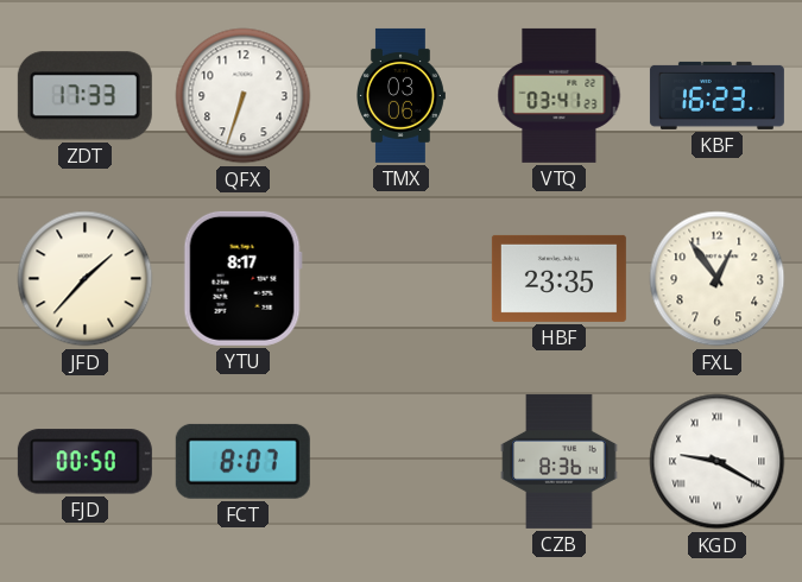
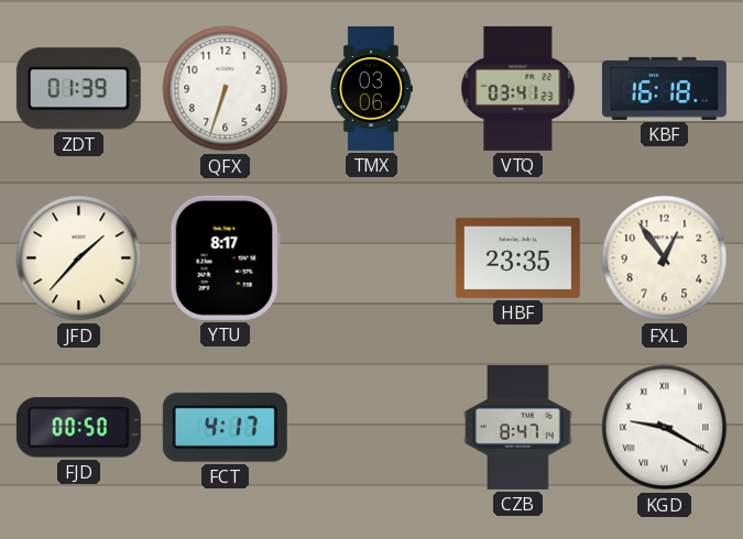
ZDT: 17:33 -> 01:39
KBF: 16:23 -> 16:18
FCT: 8:07 -> 4:17
CZB: 8:36 -> 8:47
